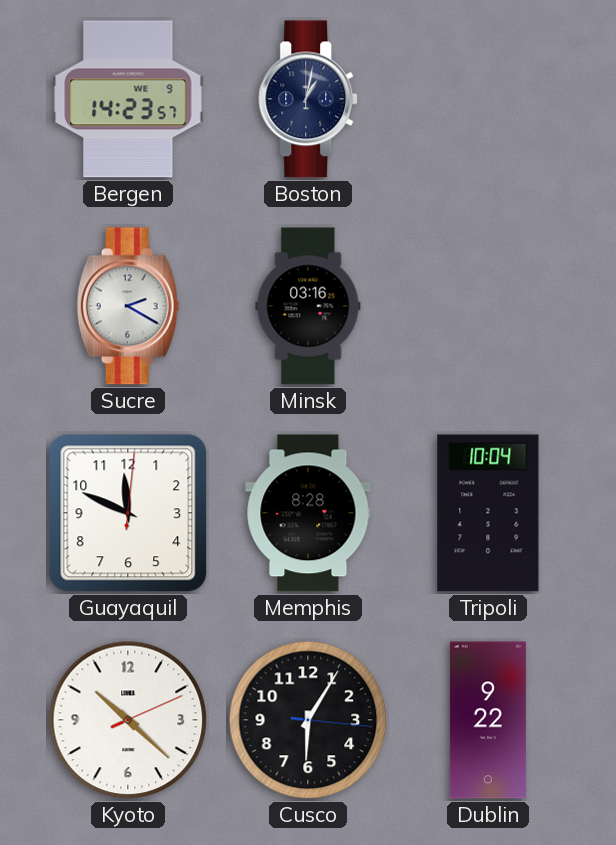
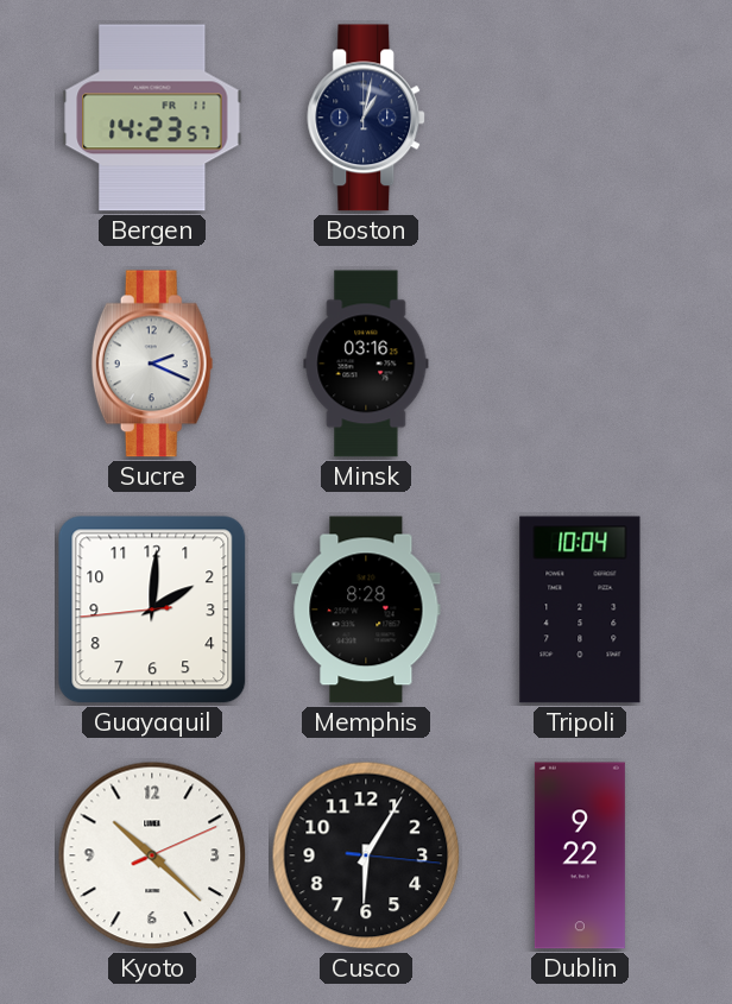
Bergen date: WE 9 -> FR 11
Sucre: 2:20 -> 2:19
Guayaquil: 11:49 -> 2:00
